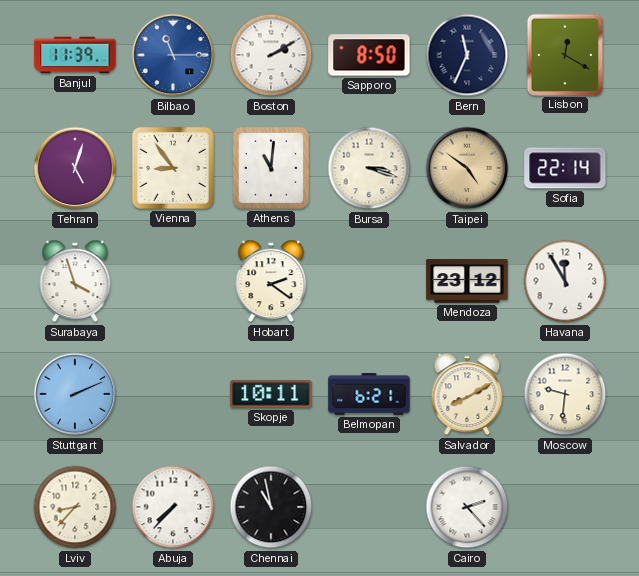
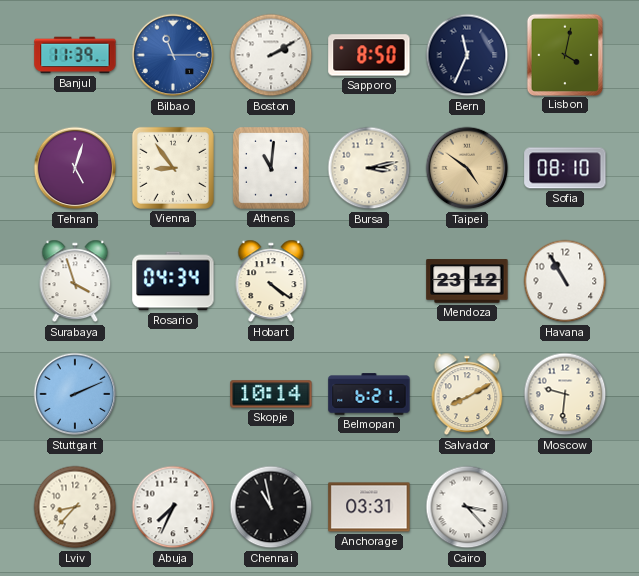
Lisbon: 12:20 -> 4:02
Bursa: 3:18 -> 3:13
Sofia: 22:14 -> 08:10
Rosario: none -> 04:34
Hobart: 2:21 -> 4:21
Havana: 11:55 -> 10:55
Skopje: 10:11 -> 10:14
Abuja: 7:37 -> 7:34
Anchorage: none -> 03:31
Cairo: 2:23 -> 3:23
